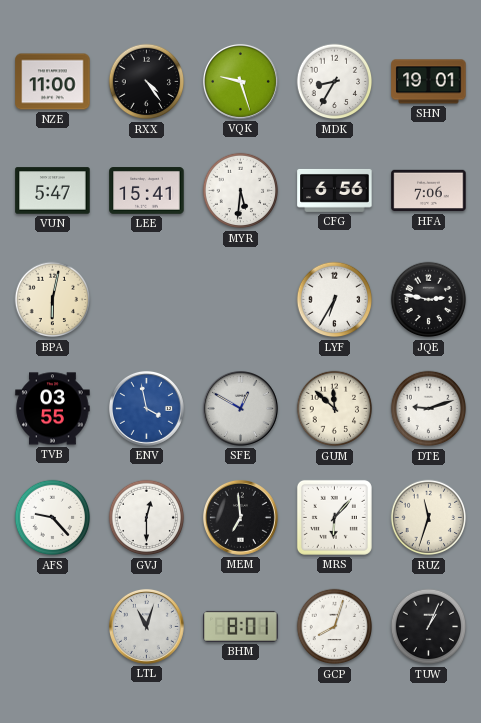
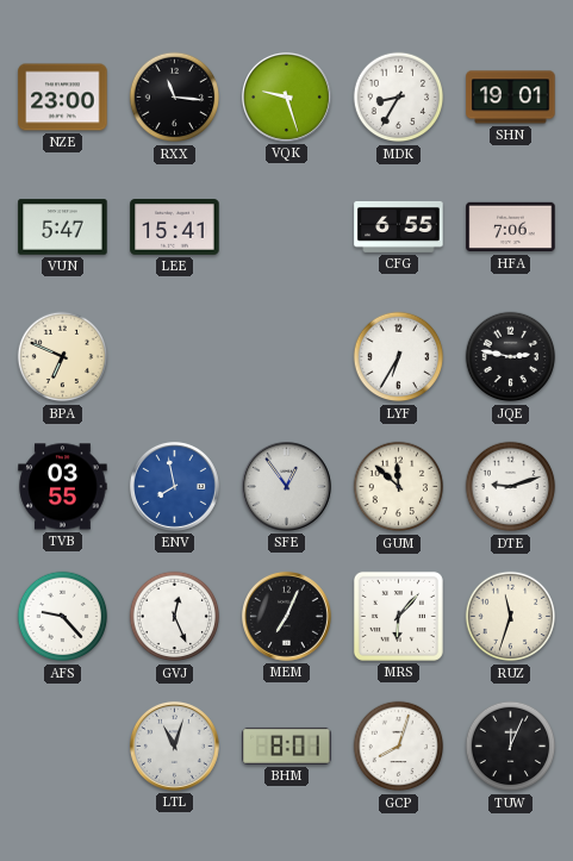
NZE: 11:00 -> 23:00
RXX: 4:24 -> 11:16
MYR: 5:31 -> none
CFG: 6:56 -> 6:55
BPA: 6:02 -> 6:49
ENV: 3:58 -> 7:58
SFE: 12:50 -> 12:54
GVJ: 12:30 -> 12:26
MEM: 6:59 -> 7:04
TUW: 1:04 -> 12:04
